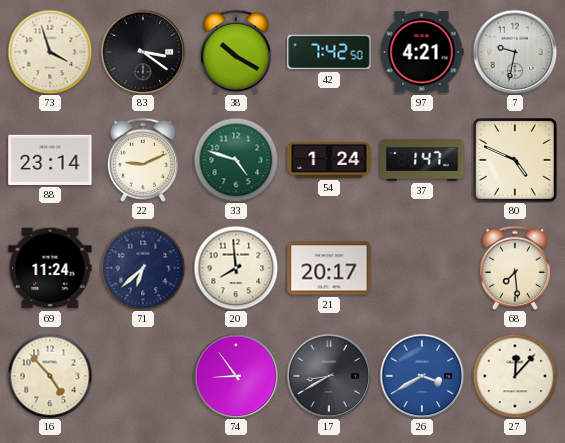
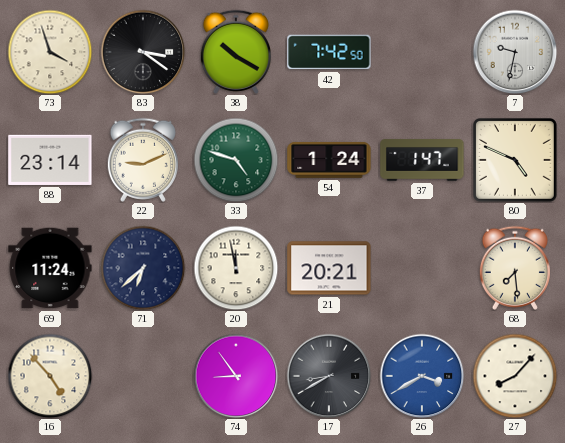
97: 4:21 -> none
20: 7:59 -> 11:58
21: 20:17 -> 20:21
27: 12:07 -> 8:07
